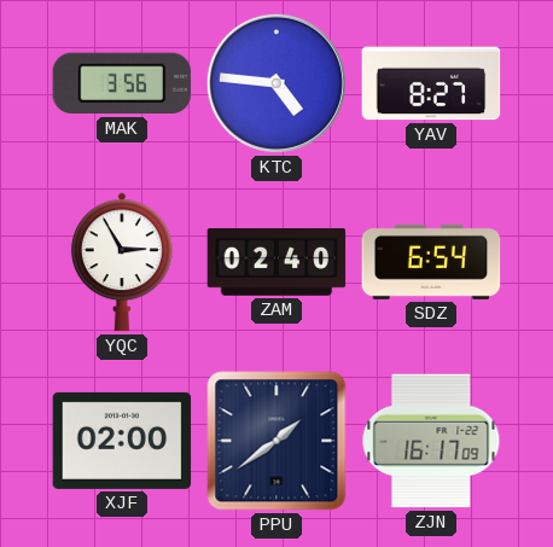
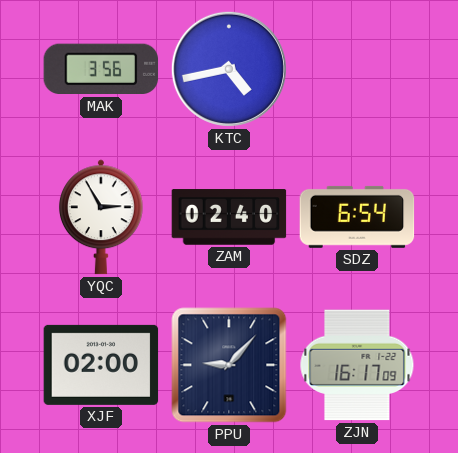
KTC: 4:46 -> 4:43
YAV: 8:27 -> none
PPU: 1:39 -> 9:07
